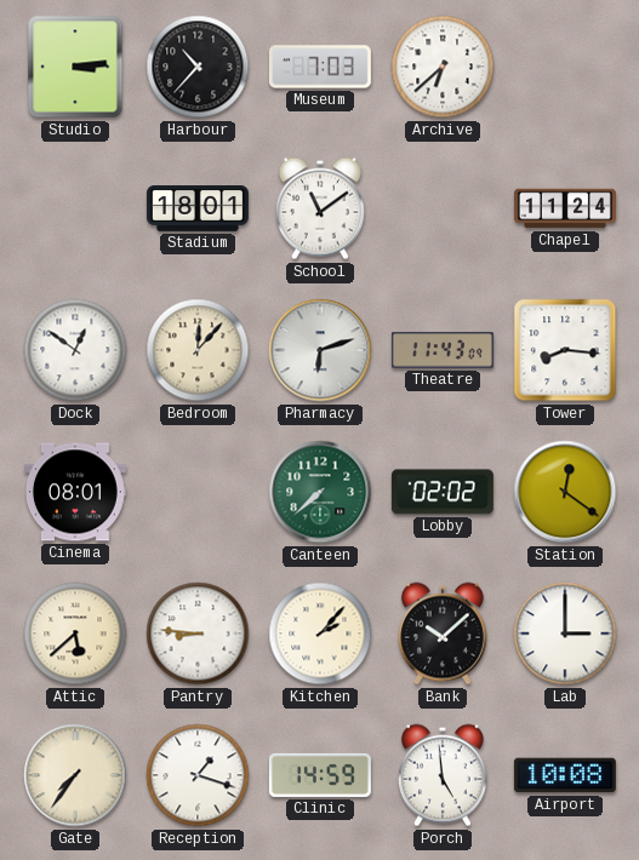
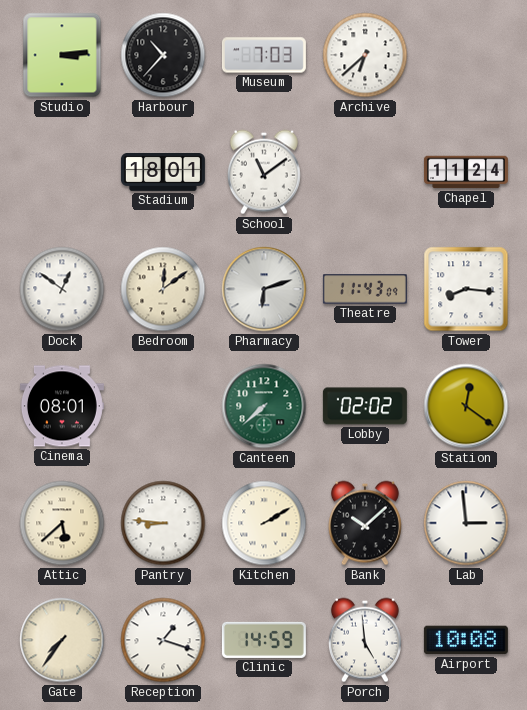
Bedroom: 12:07 -> 12:09
Kitchen: 2:07 -> 2:10
Lab: 3:00 -> 2:59
